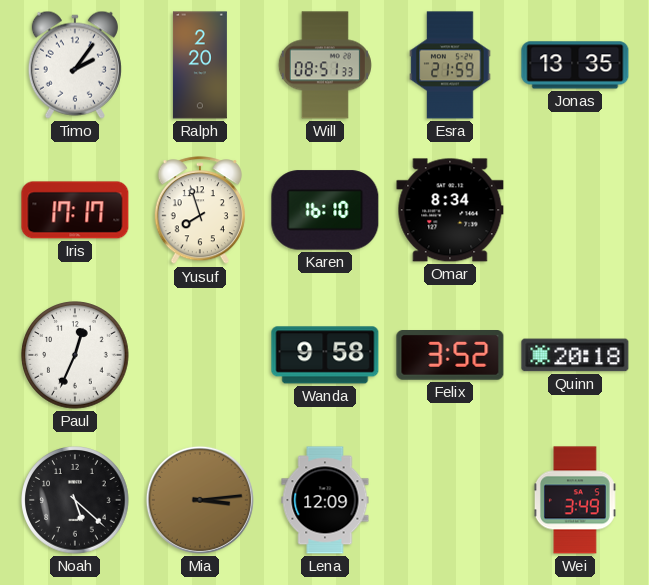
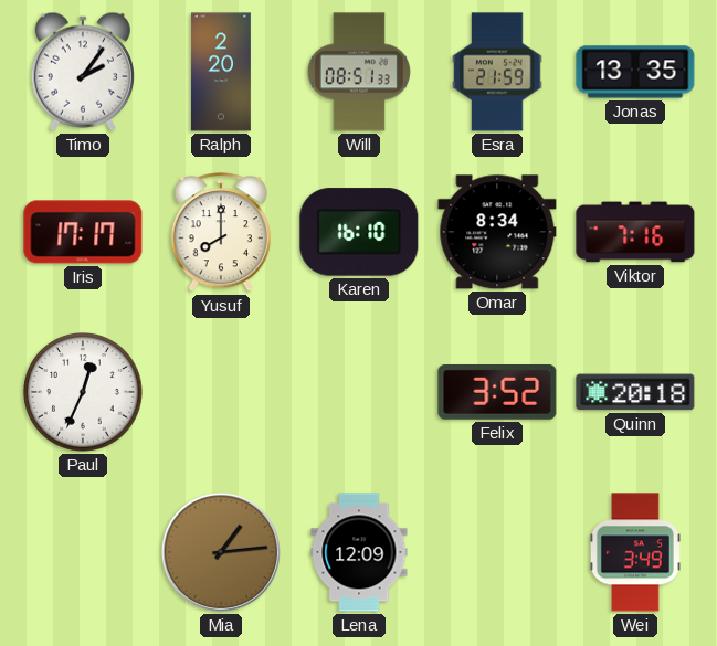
Yusuf: 7:57 -> 8:00
Viktor: none -> 7:16
Wanda: 9:58 -> none
Noah: 5:22 -> none
Mia: 3:14 -> 1:14
